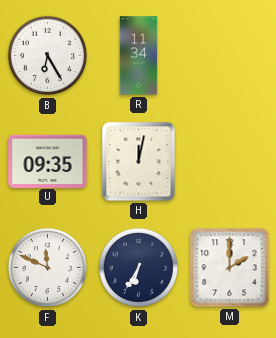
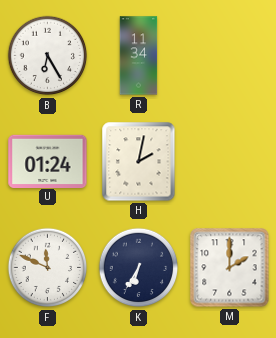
U: 09:35 -> 01:24
H: 12:02 -> 2:02
